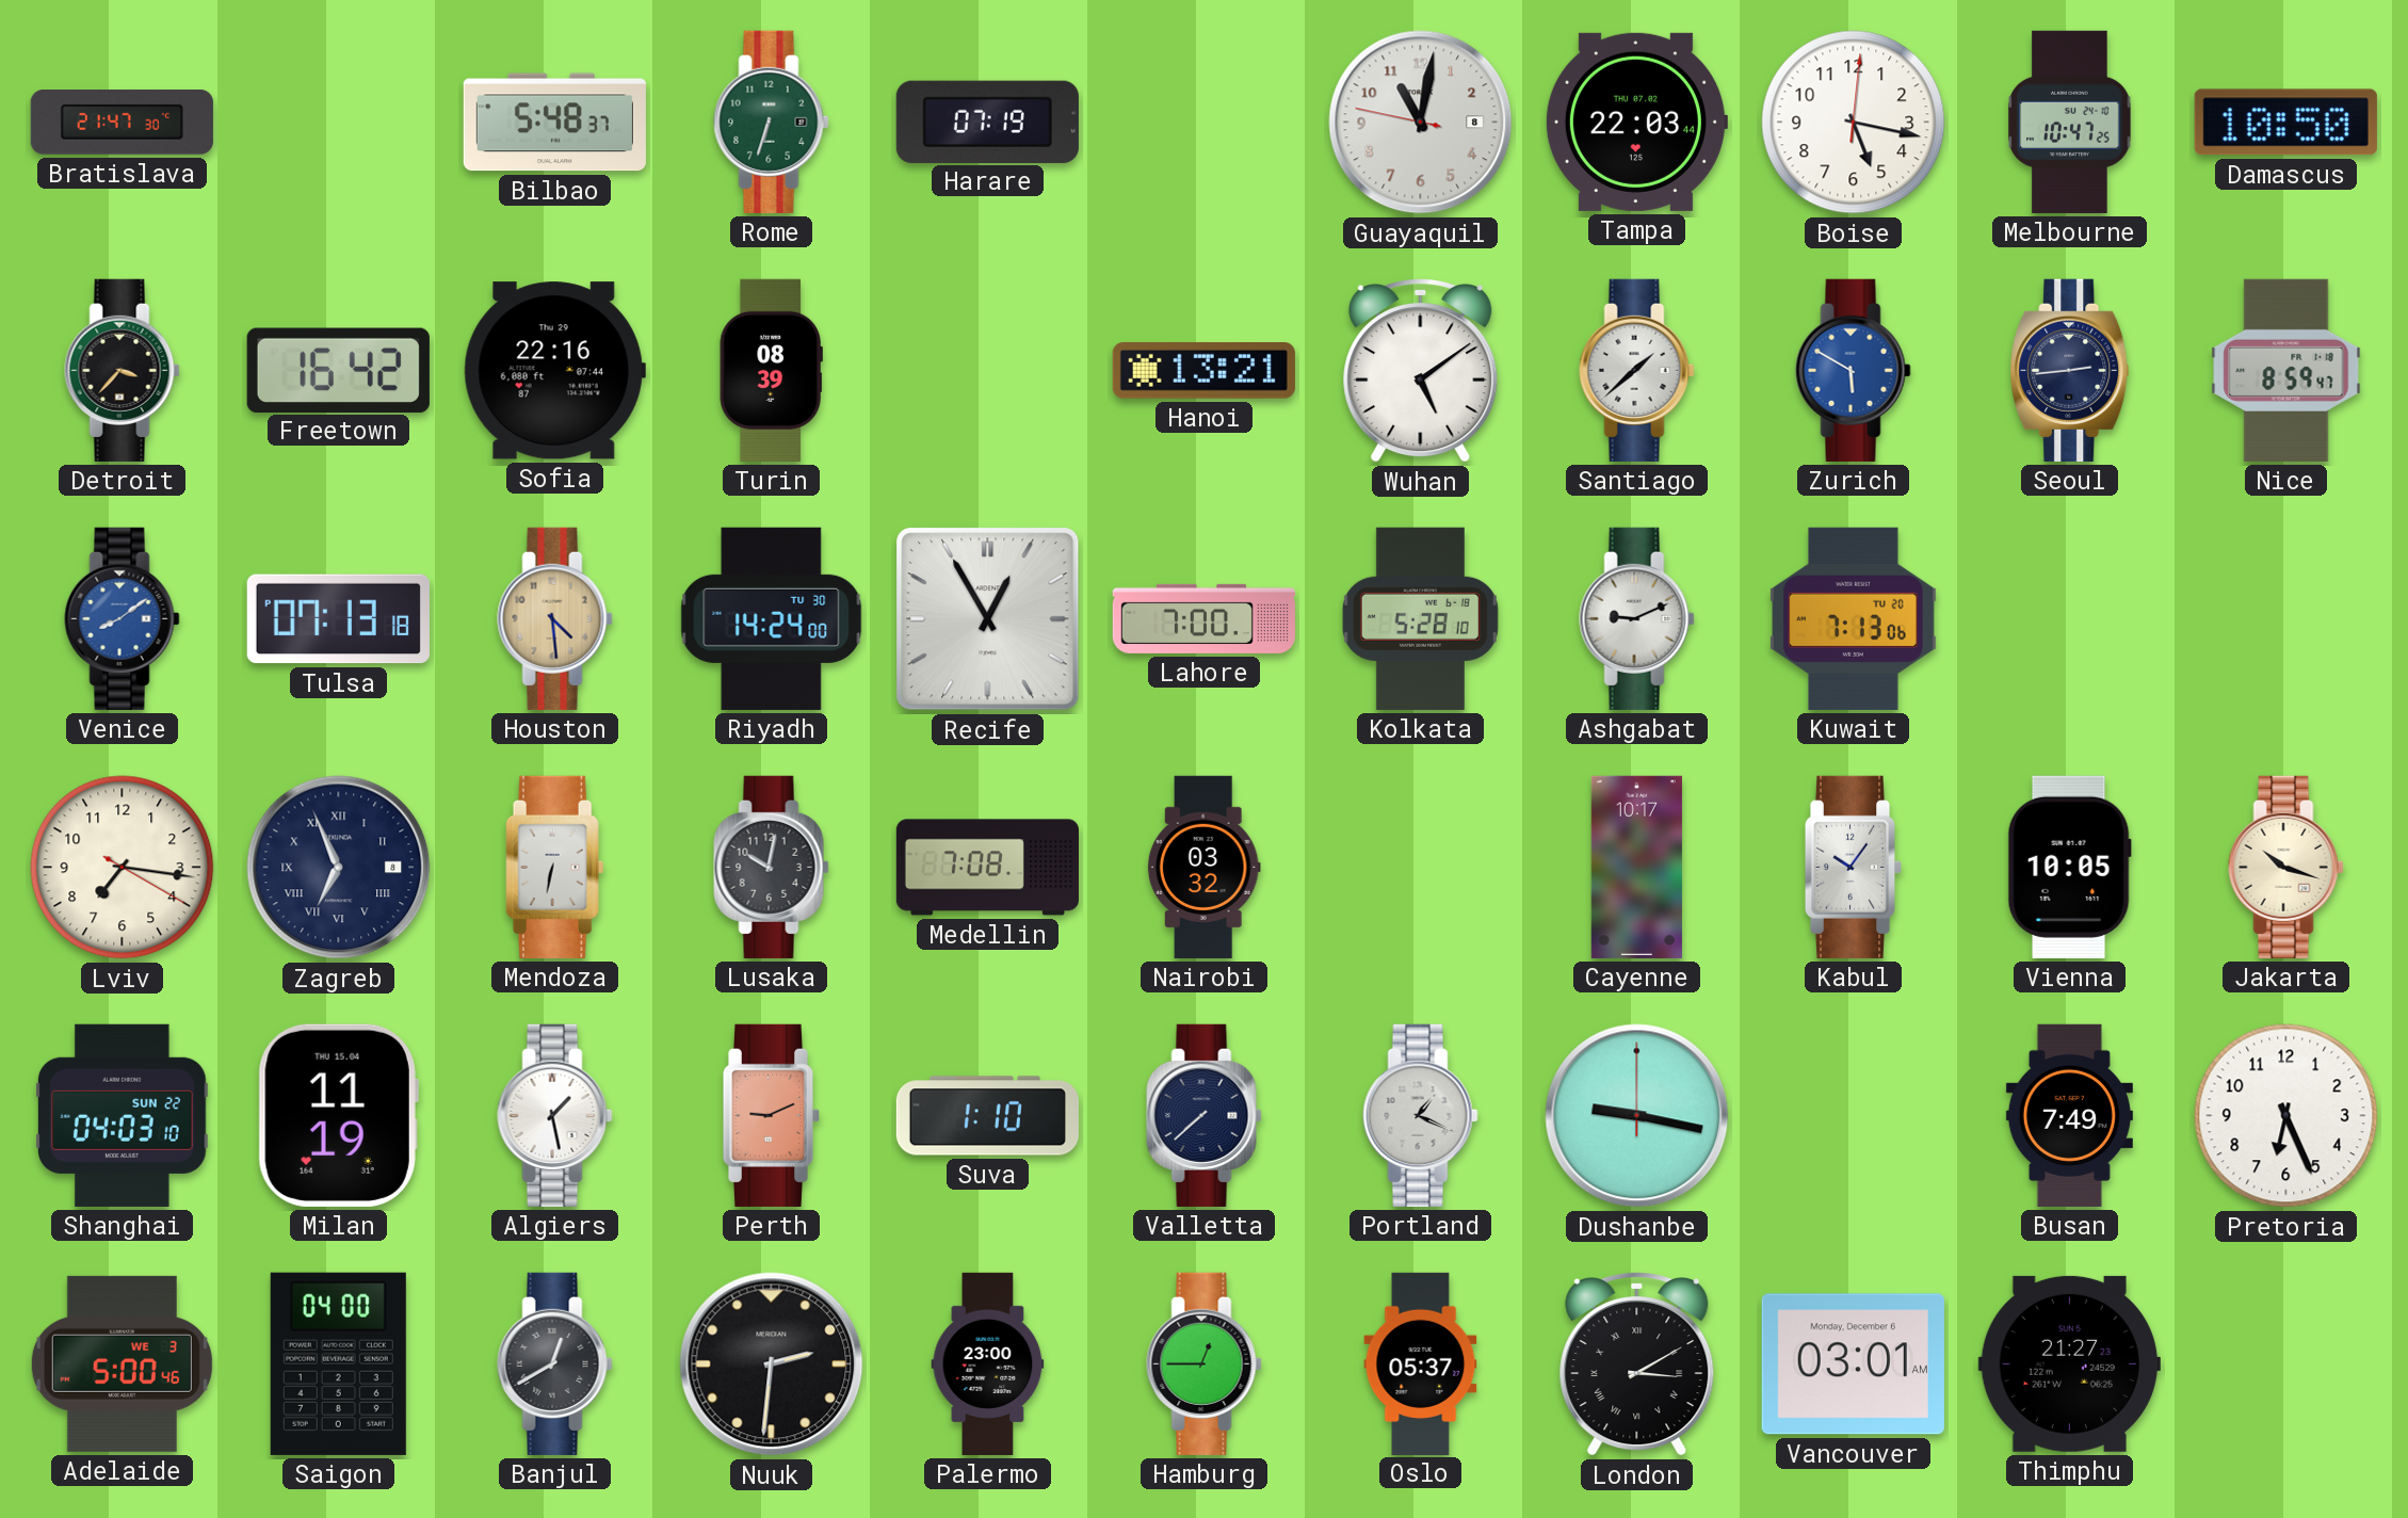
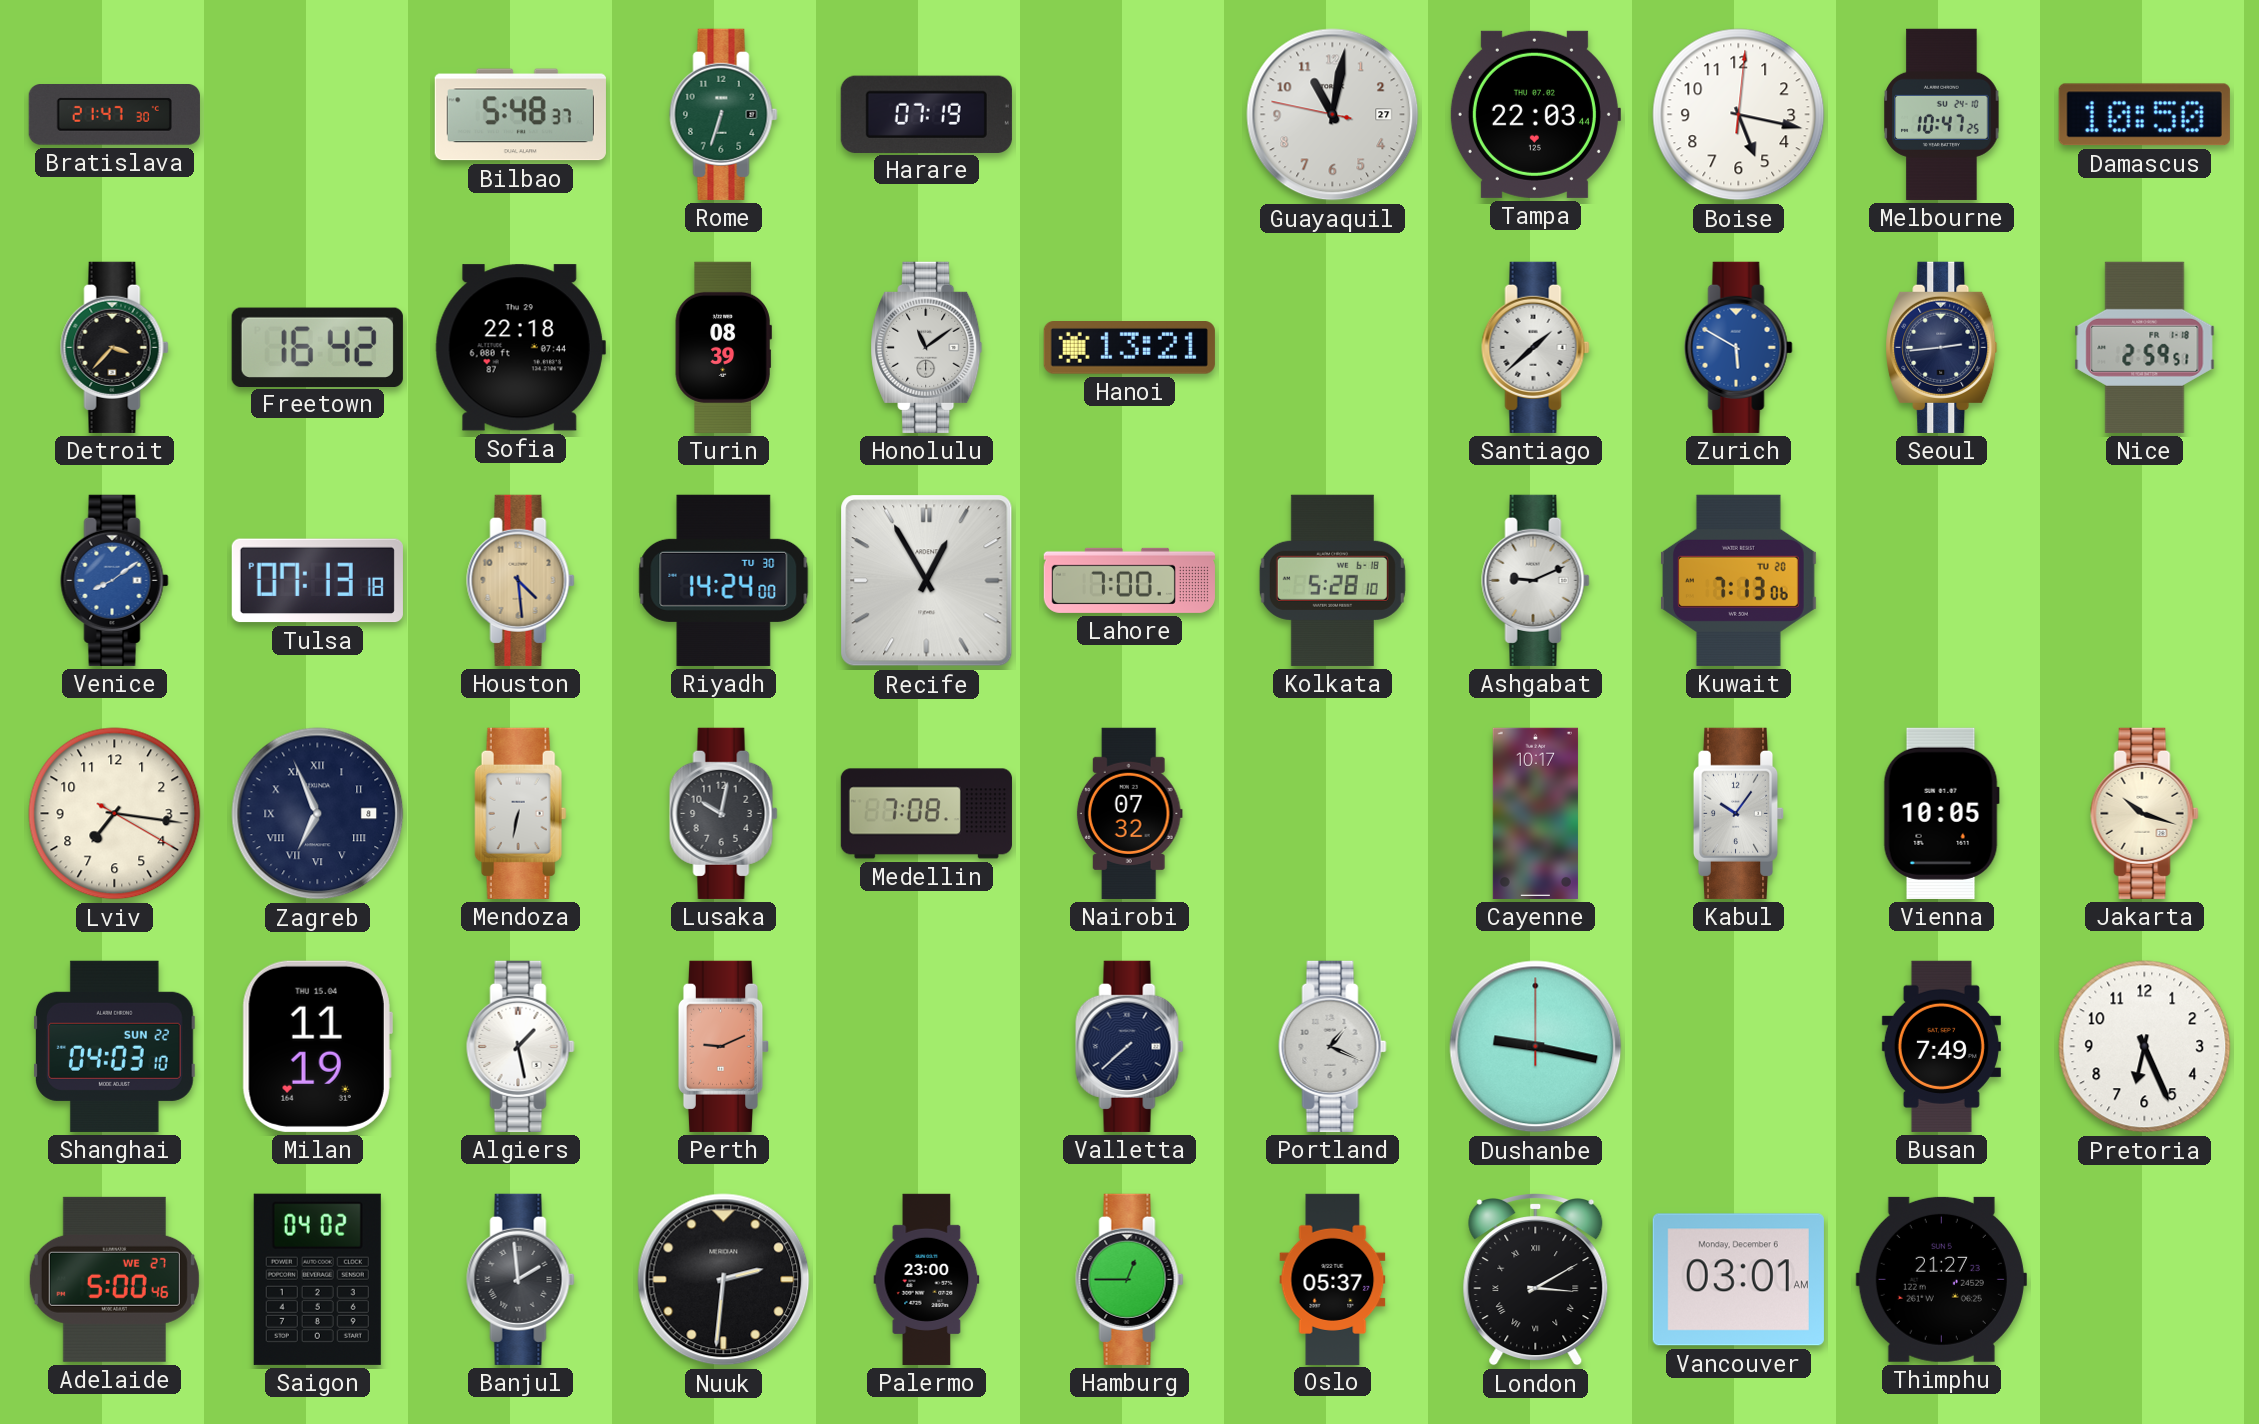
Guayaquil date: 8 -> 27
Sofia: 22:16 -> 22:18
Honolulu: none -> 11:09
Wuhan: 5:09 -> none
Nice: 8:59 -> 2:59
Nairobi: 03:32 -> 07:32
Suva: 1:10 -> none
Adelaide date: WE 3 -> WE 27
Saigon: 04:00 -> 04:02
Banjul: 12:40 -> 1:59
